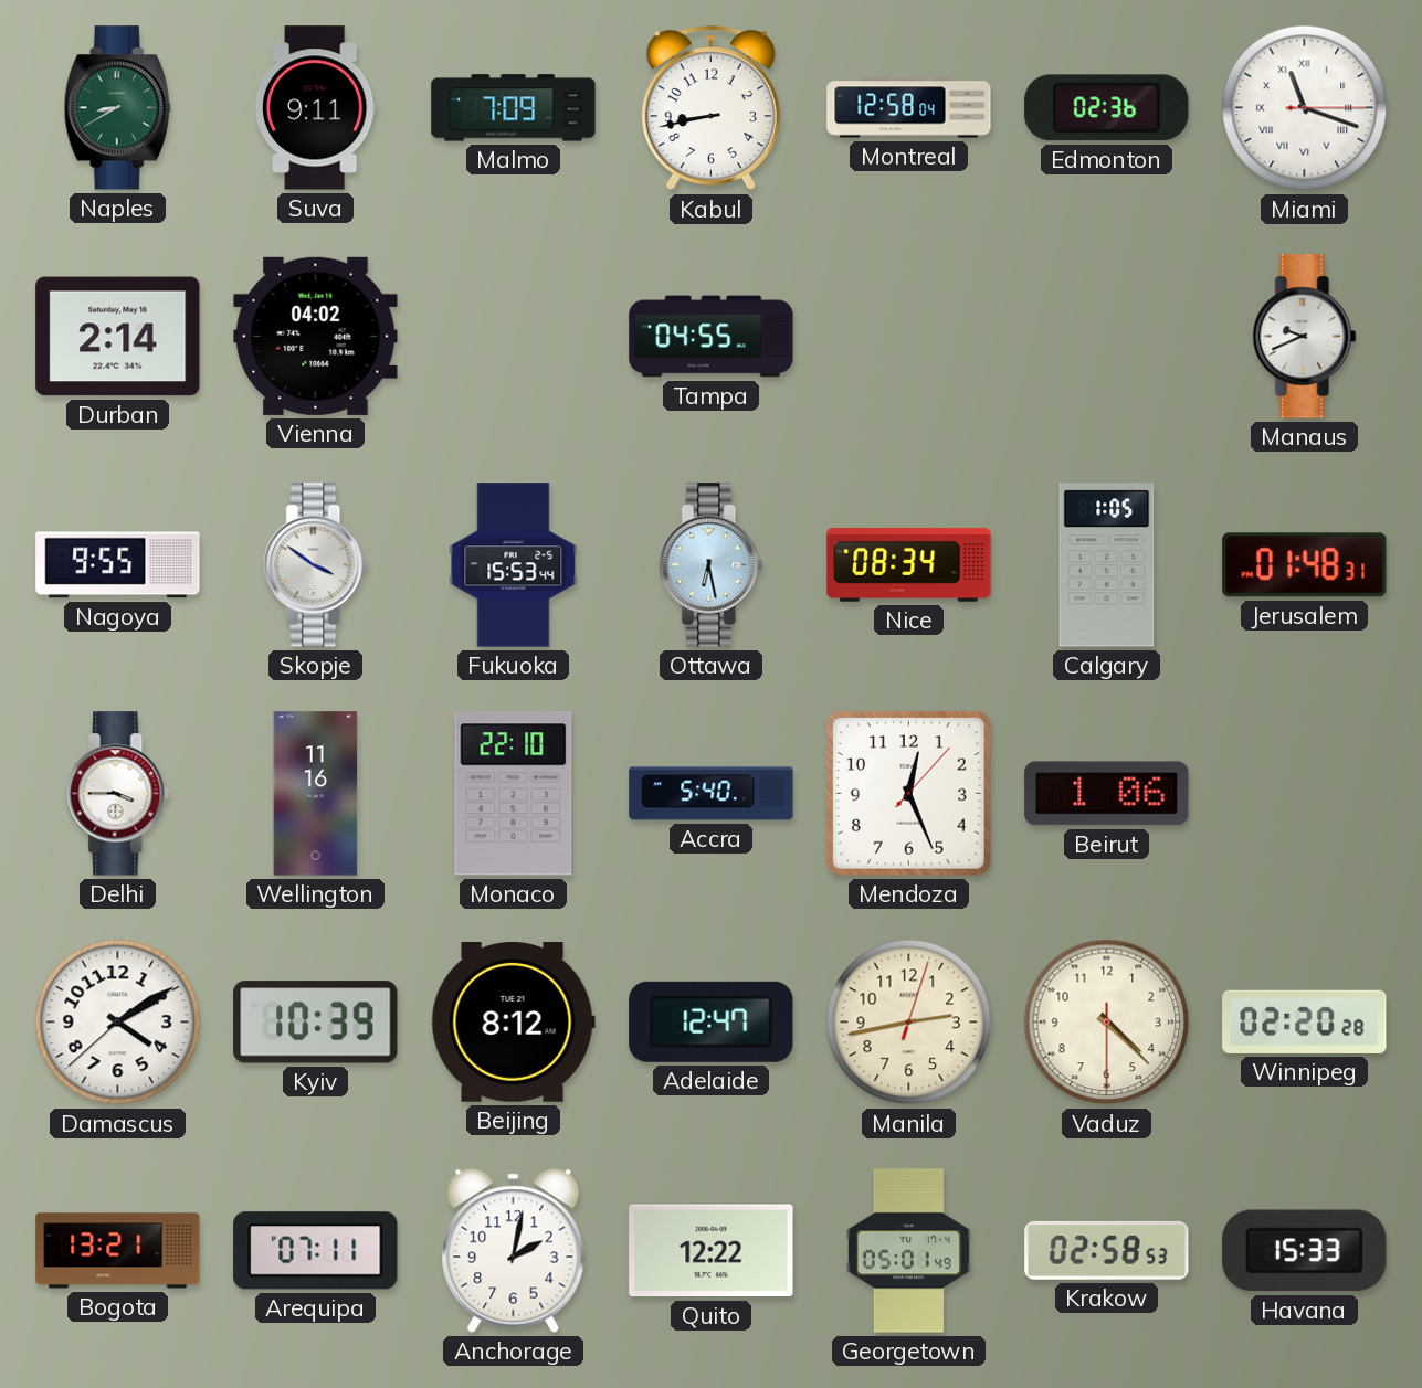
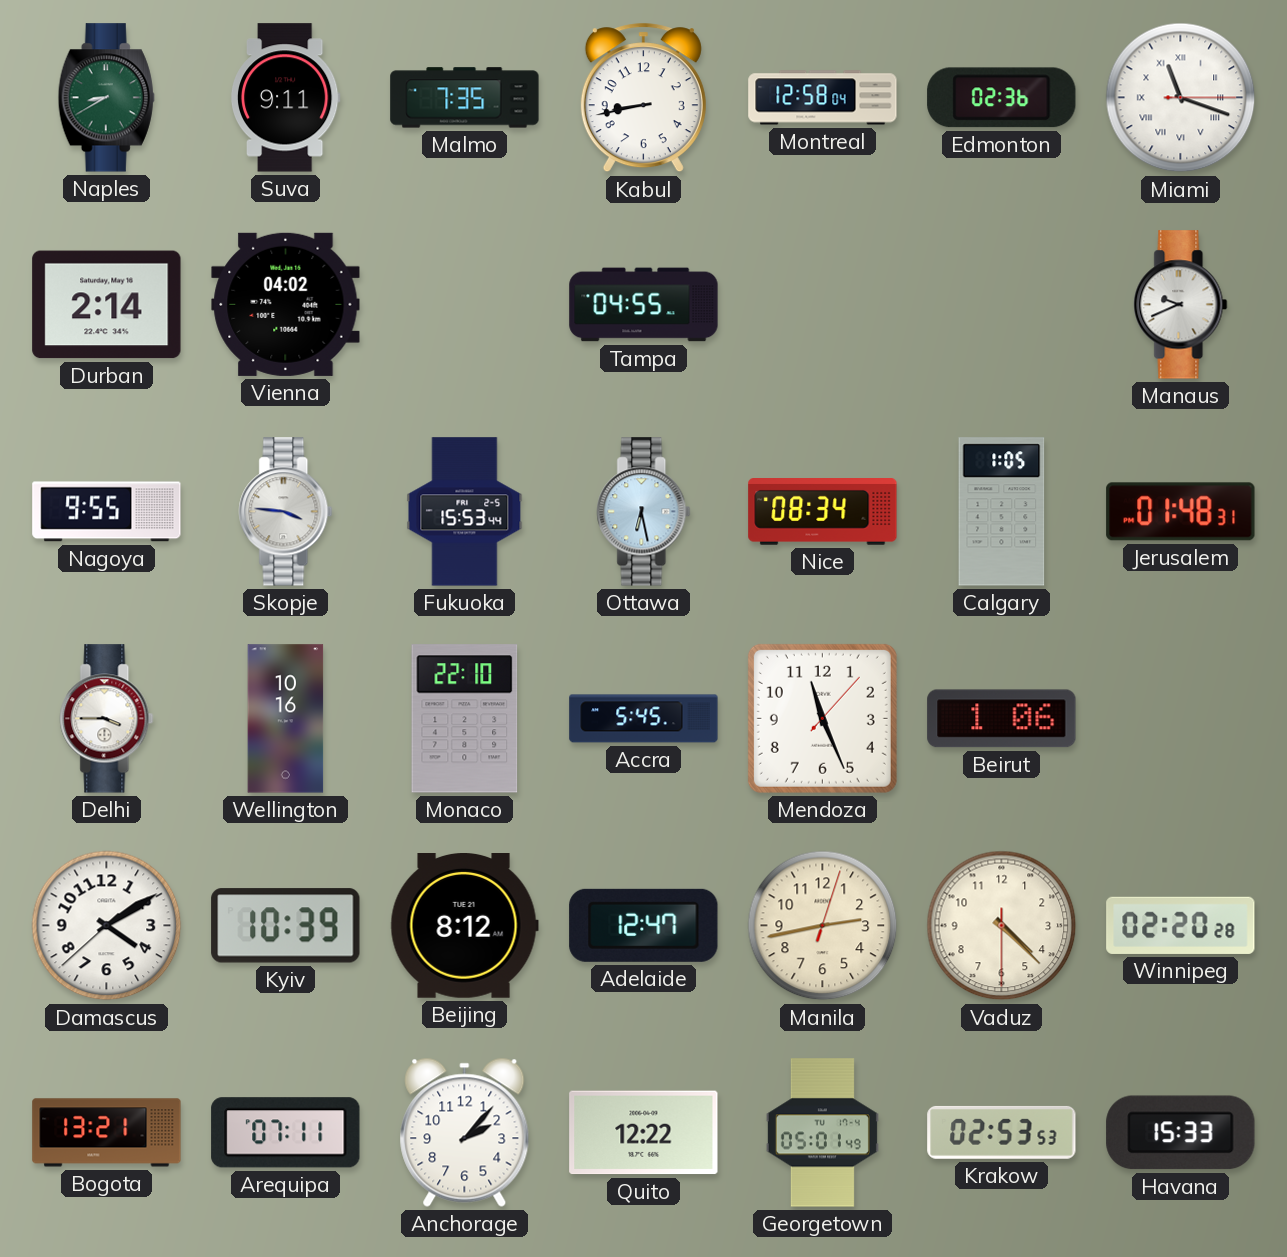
Malmo: 7:09 -> 7:35
Skopje: 3:51 -> 3:46
Wellington: 11:16 -> 10:16
Accra: 5:40 -> 5:45
Mendoza: 12:26 -> 11:26
Anchorage: 2:02 -> 2:07
Krakow: 02:58 -> 02:53
